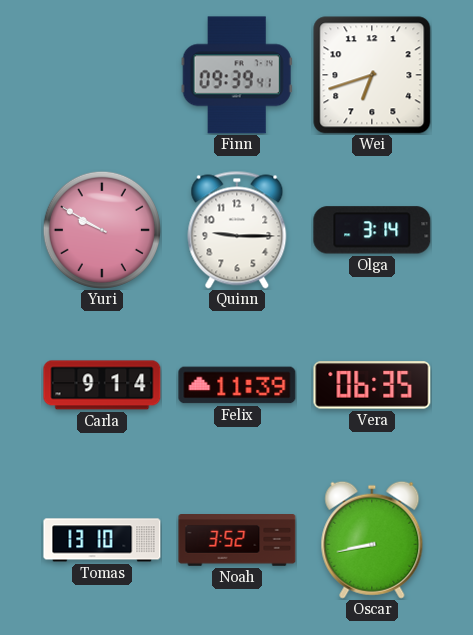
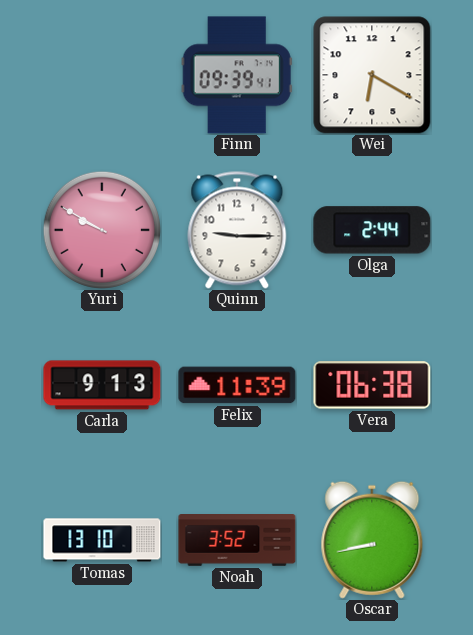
Wei: 6:42 -> 6:20
Olga: 3:14 -> 2:44
Carla: 9:14 -> 9:13
Vera: 06:35 -> 06:38
